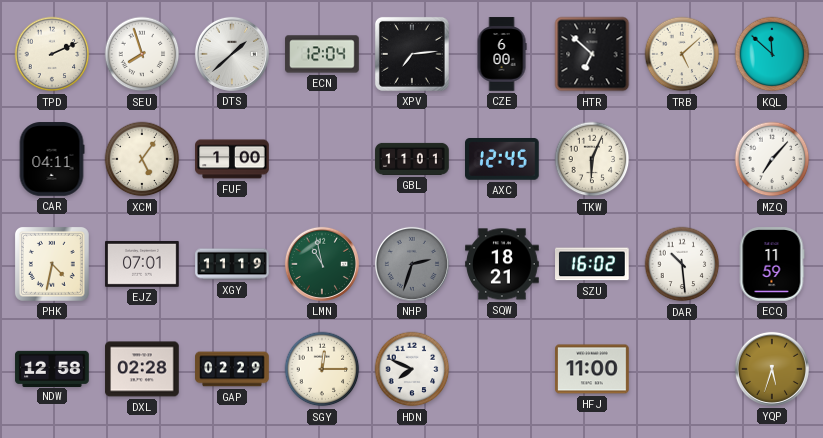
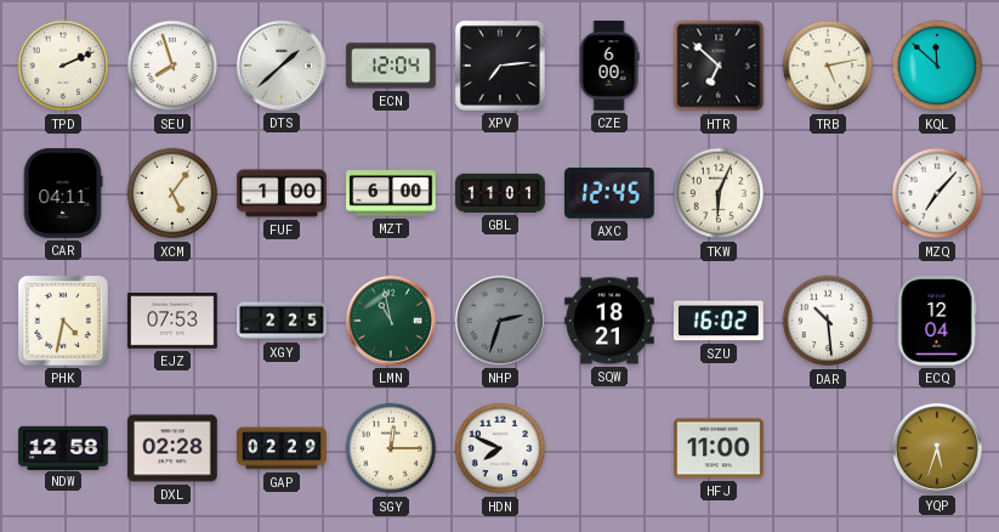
TRB: 5:08 -> 5:13
MZT: none -> 6:00
EJZ: 07:01 -> 07:53
XGY: 11:19 -> 2:25
ECQ: 11:59 -> 12:04
